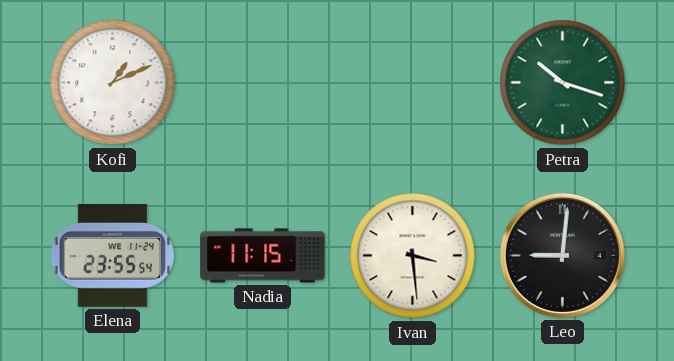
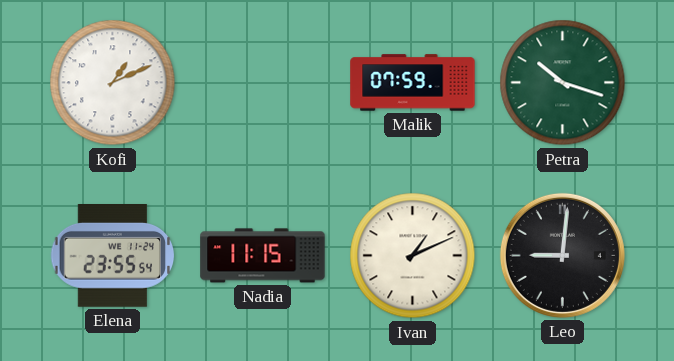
Malik: none -> 07:59
Ivan: 3:29 -> 1:11
